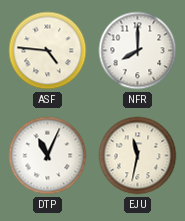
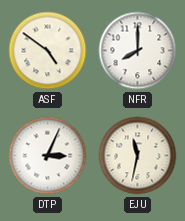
ASF: 4:46 -> 4:51
DTP: 11:04 -> 3:04
